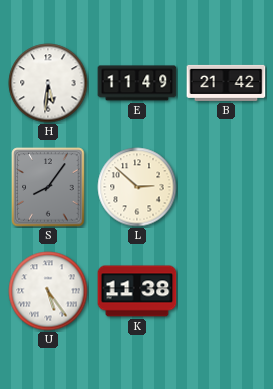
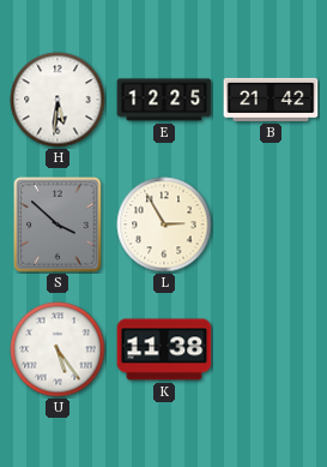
E: 11:49 -> 12:25
S: 8:06 -> 3:52
L: 2:52 -> 2:55
